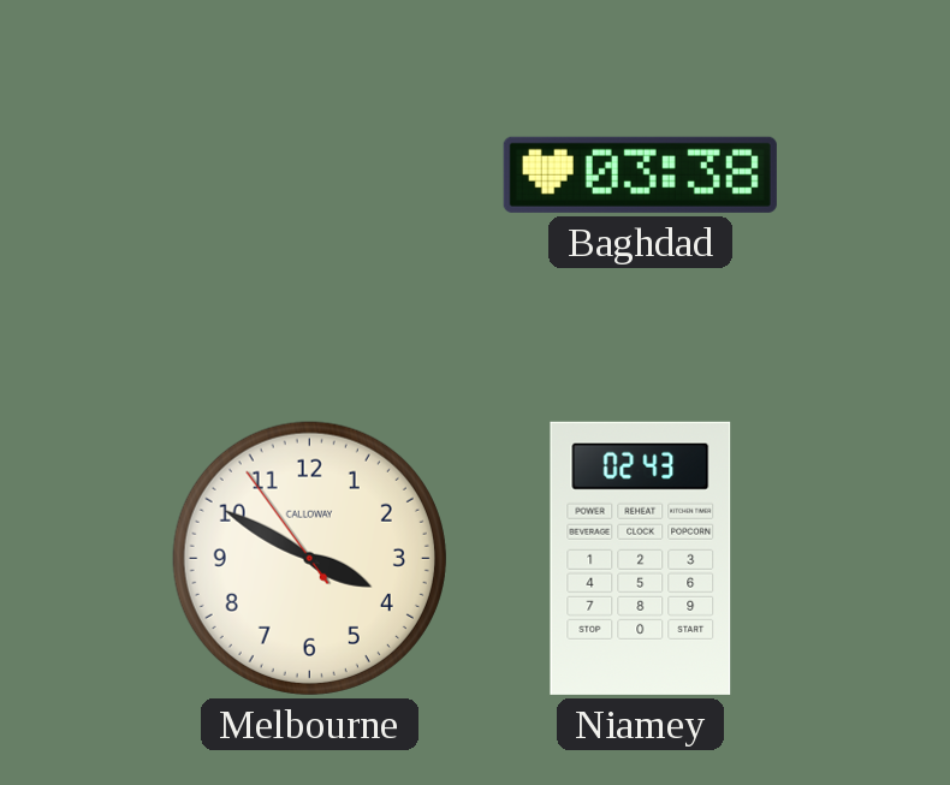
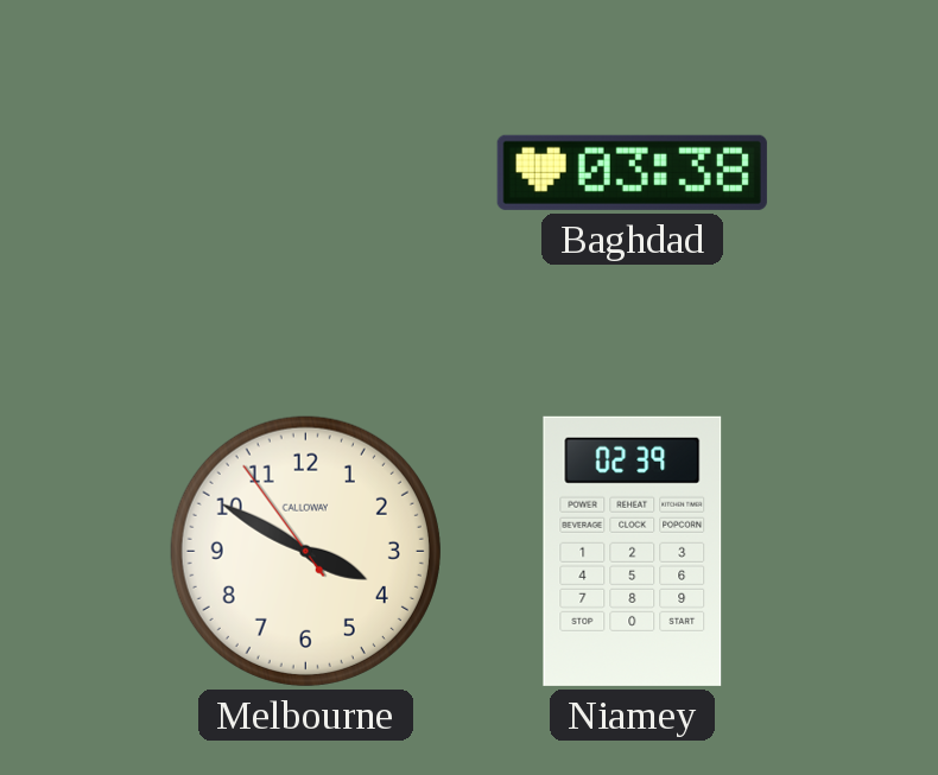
Niamey: 02:43 -> 02:39
